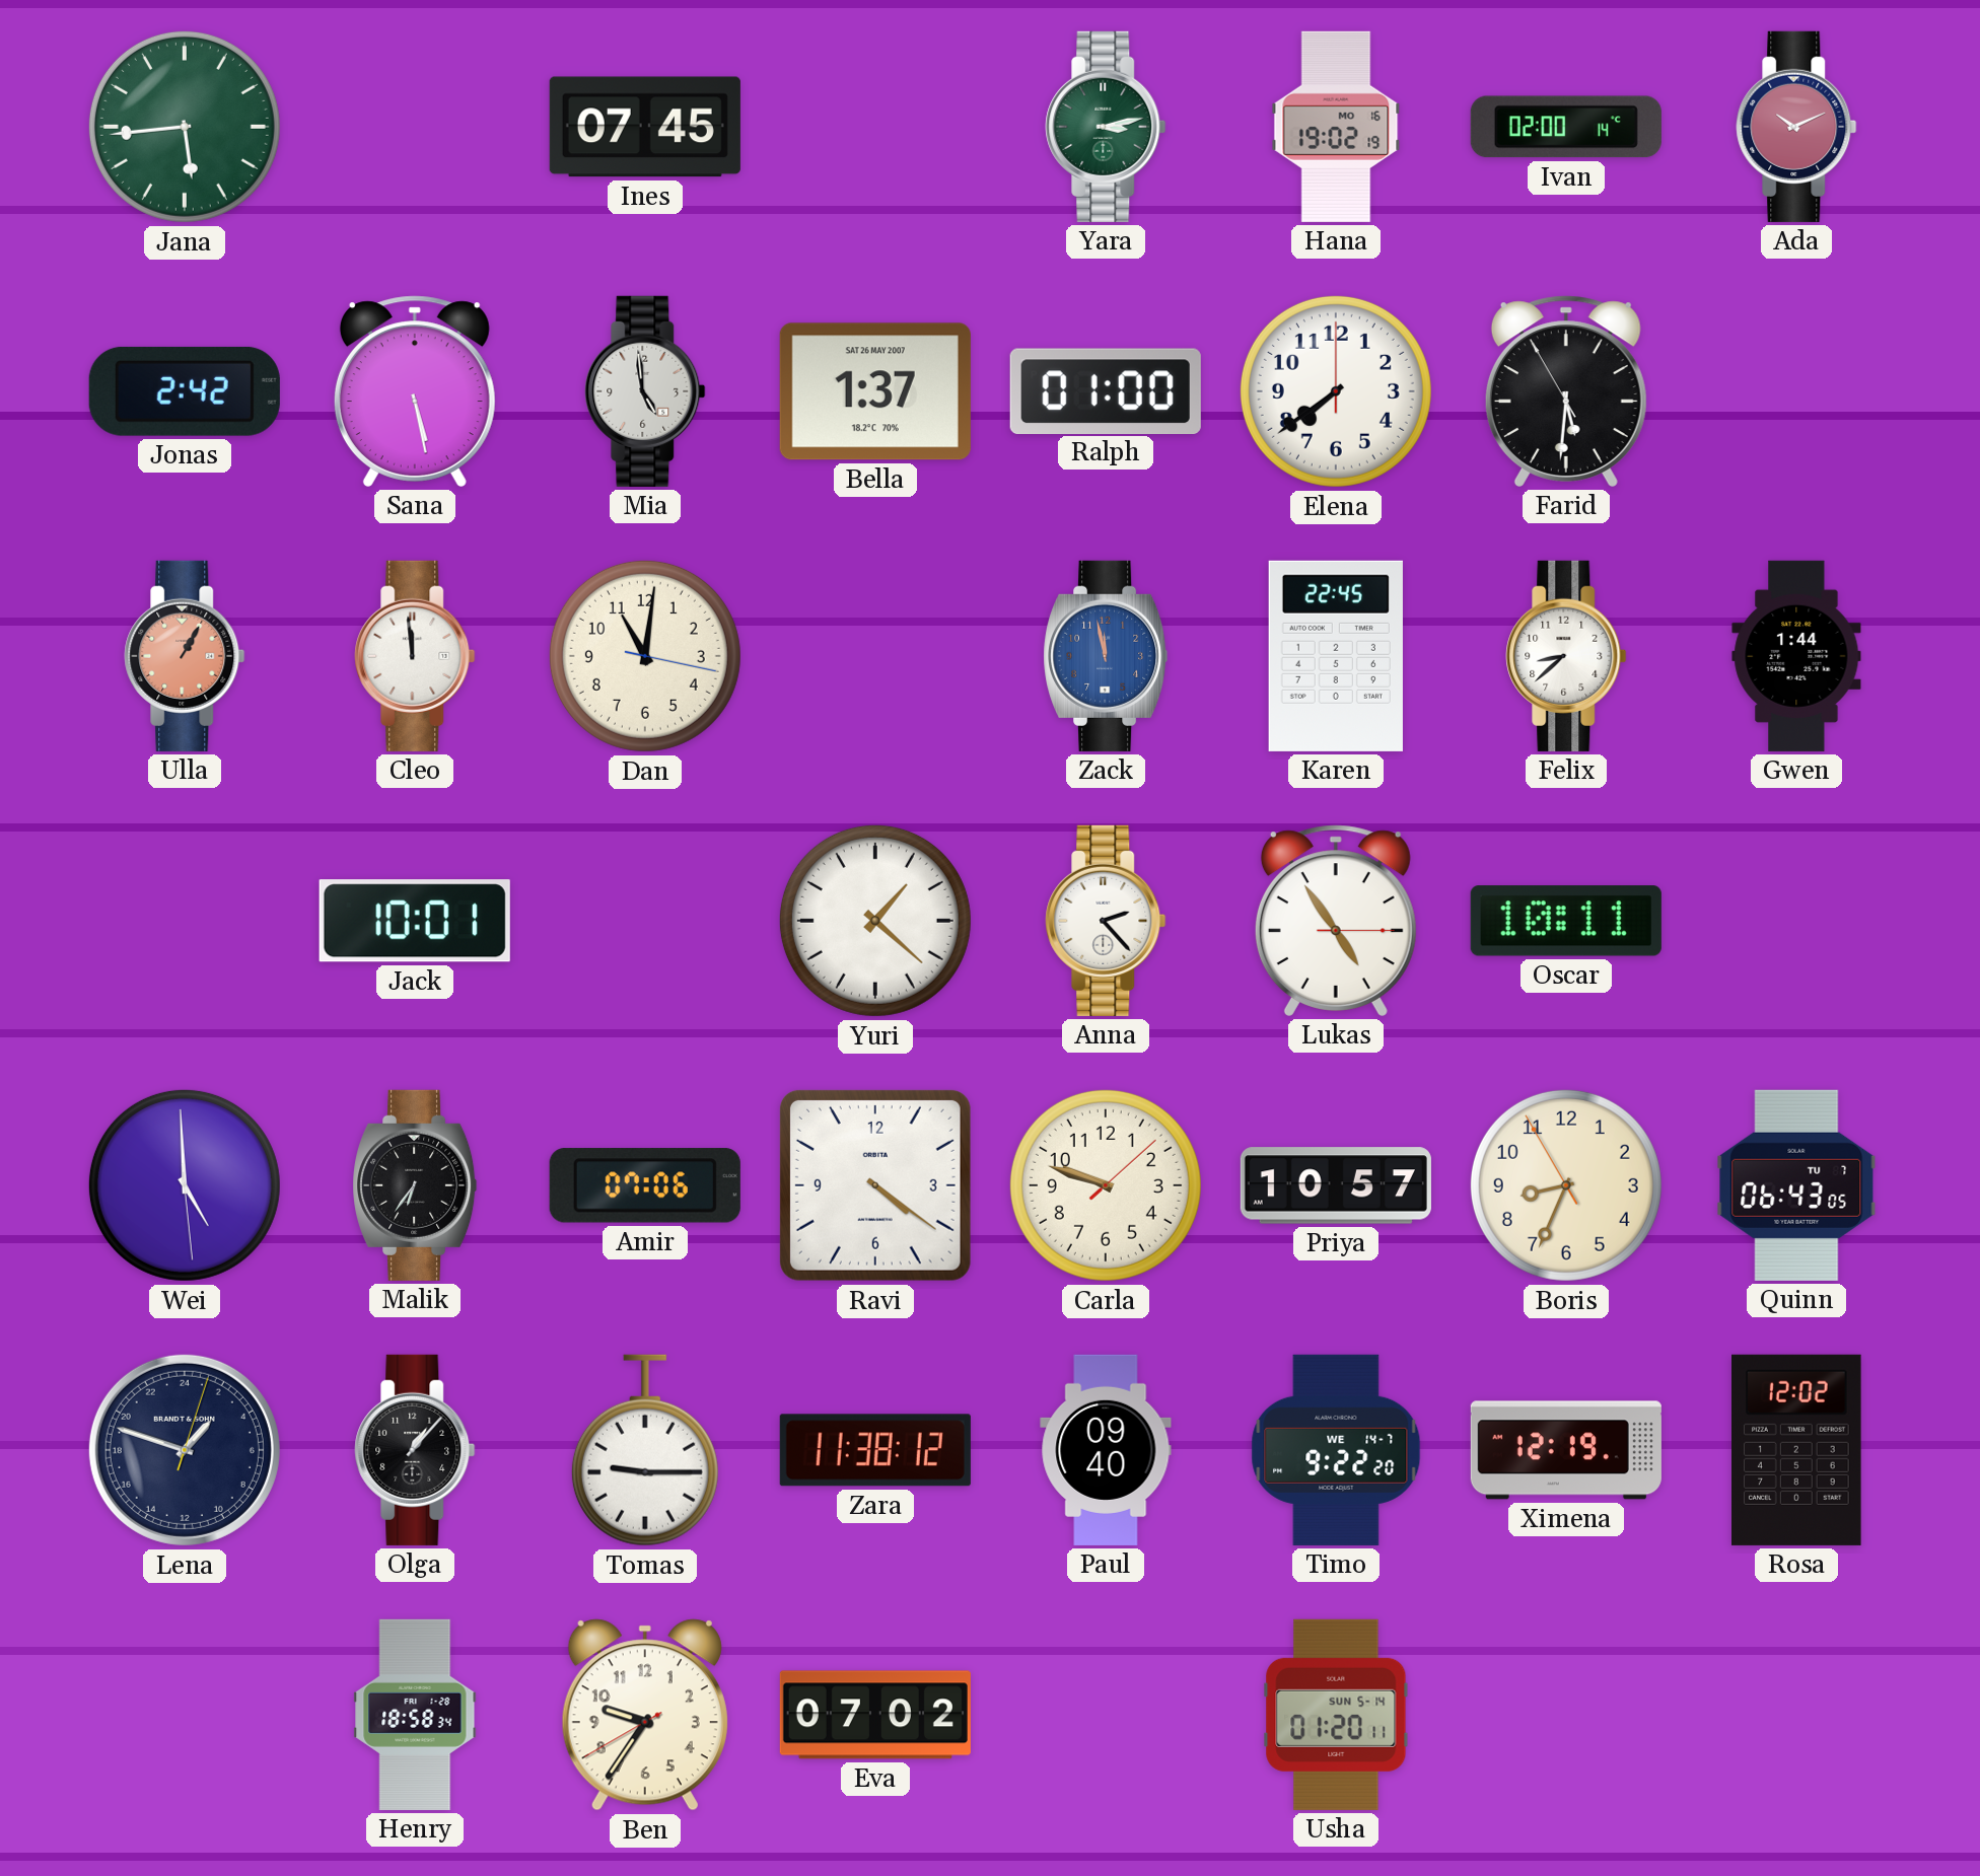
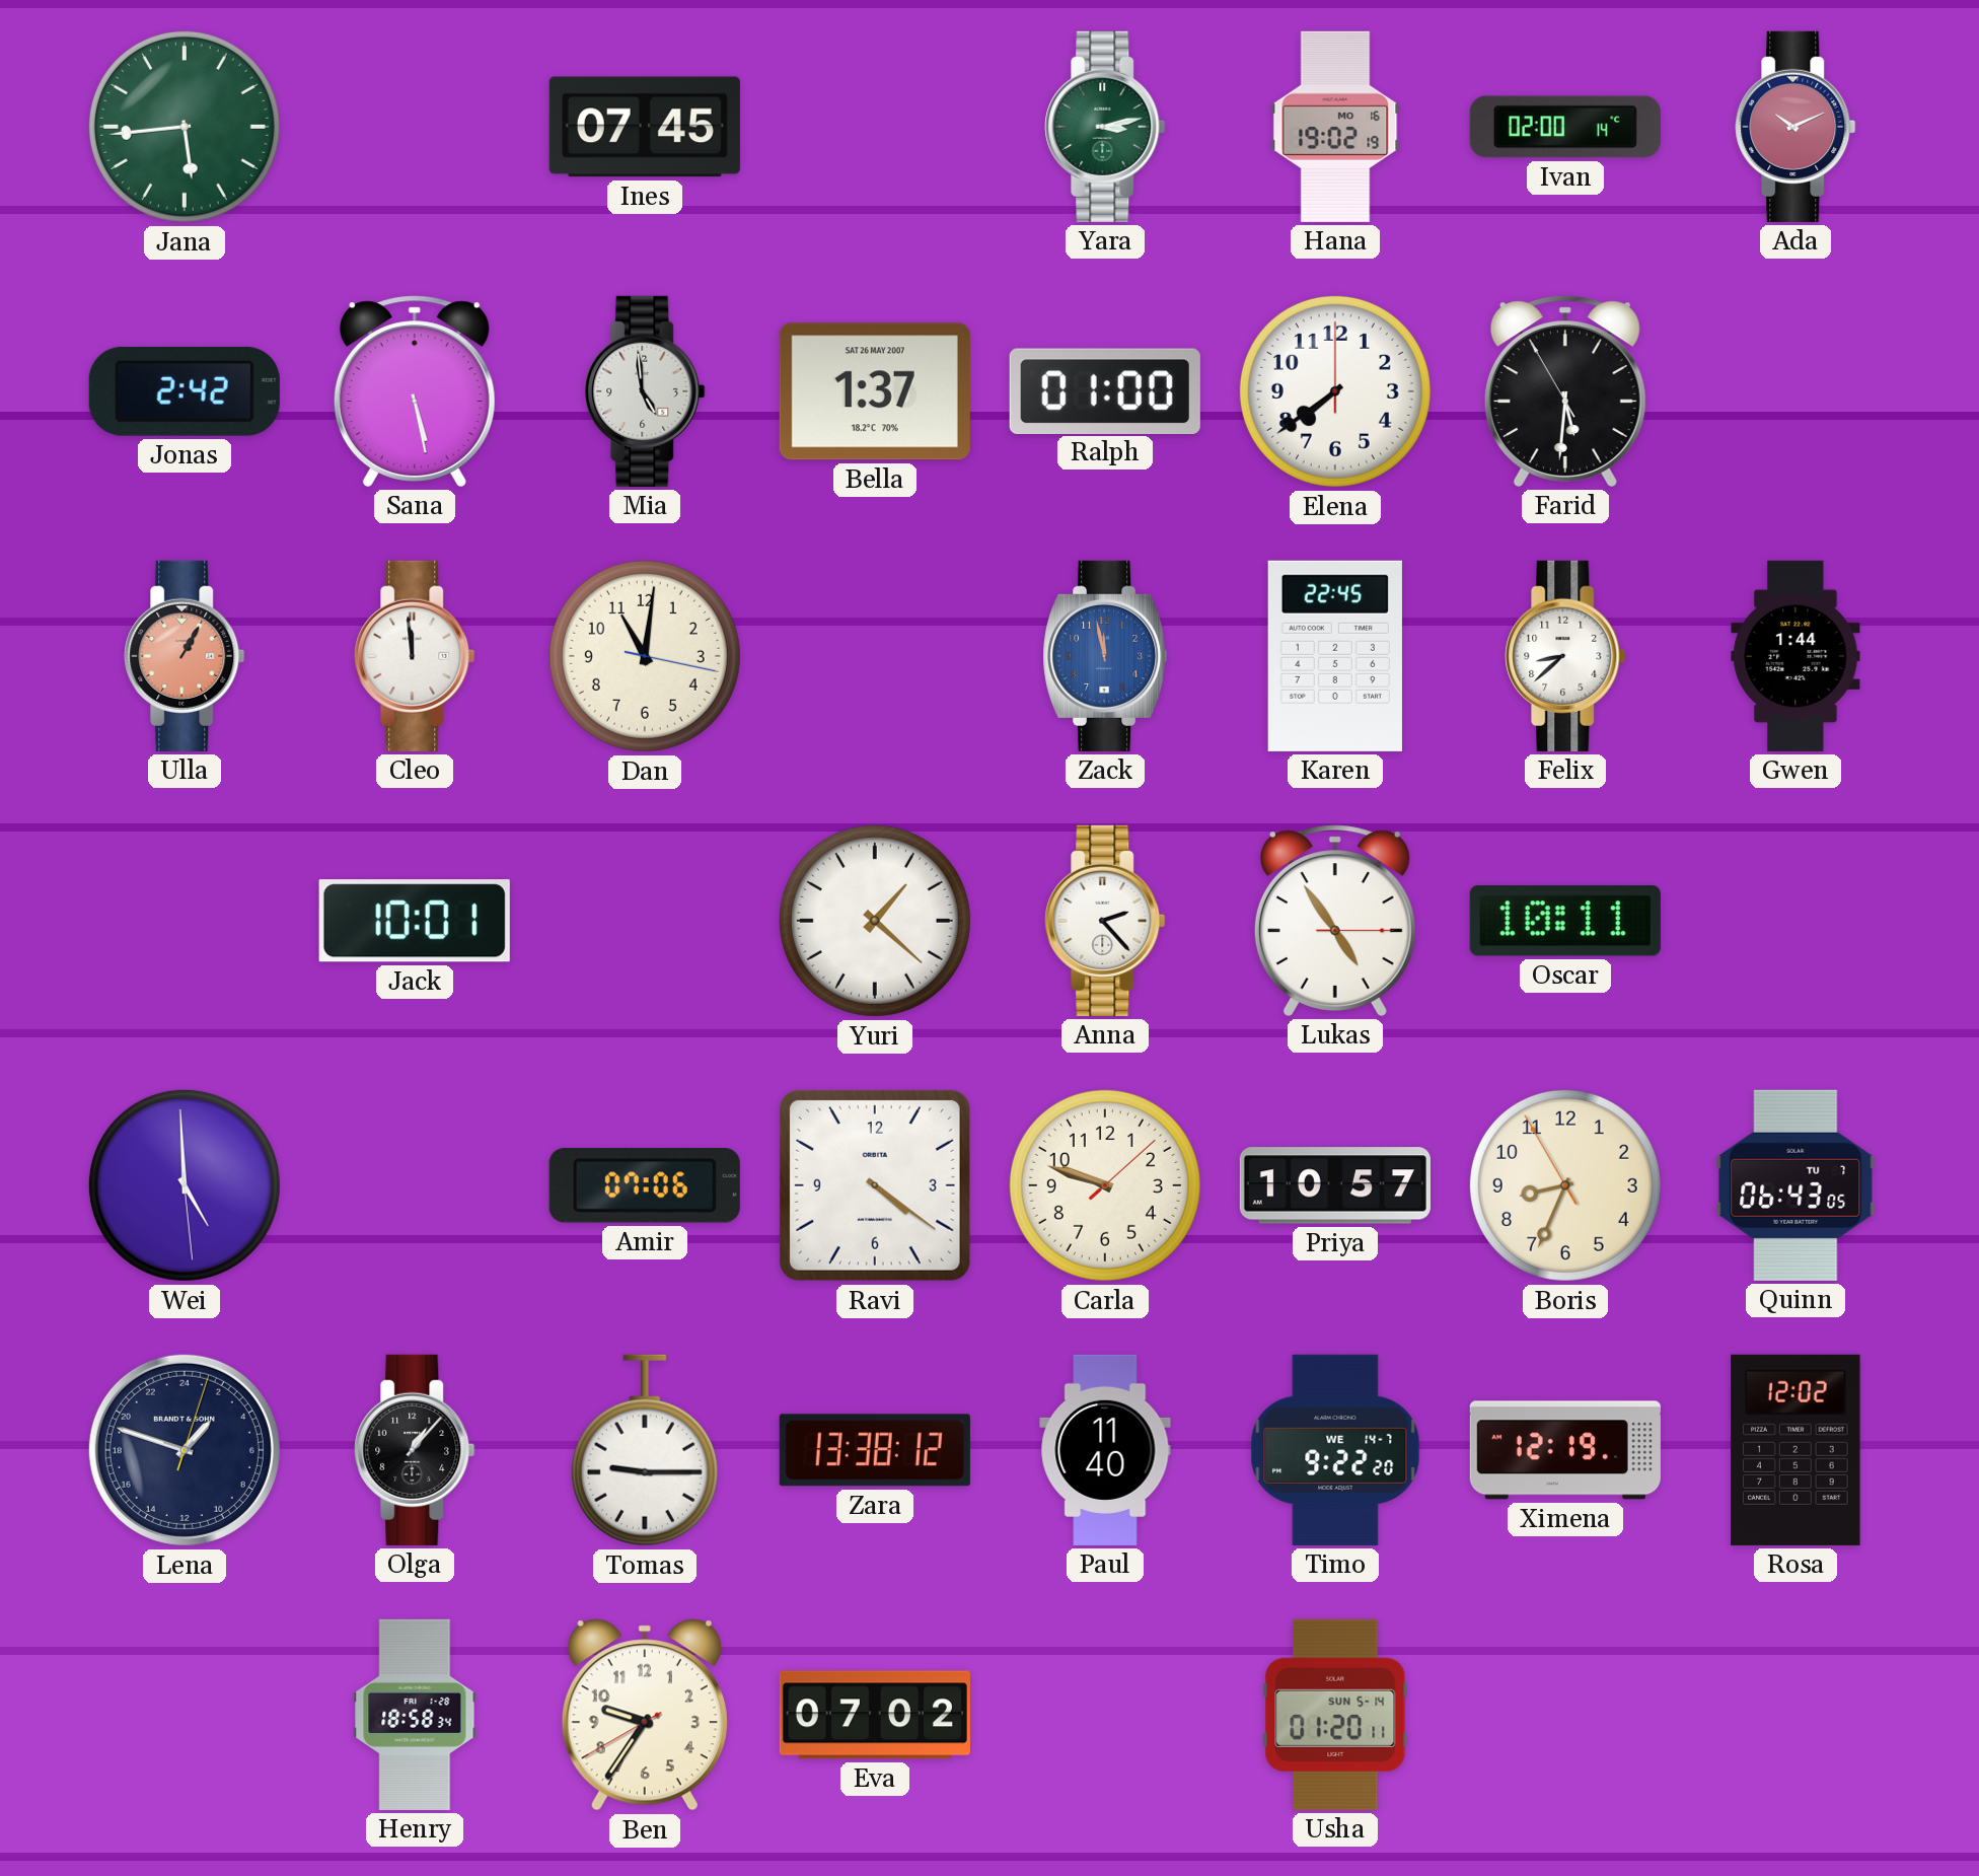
Malik: 6:36 -> none
Zara: 11:38 -> 13:38
Paul: 09:40 -> 11:40
